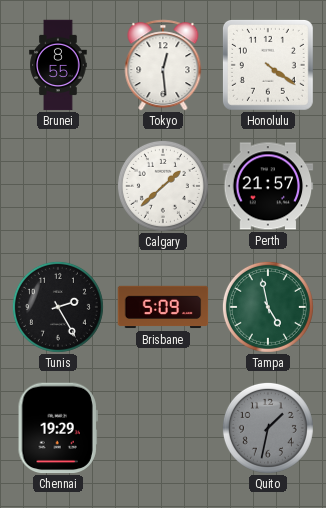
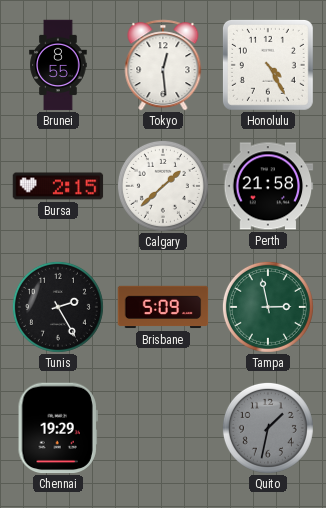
Honolulu: 4:21 -> 4:25
Bursa: none -> 2:15
Perth: 21:57 -> 21:58
Tampa: 4:58 -> 2:58
